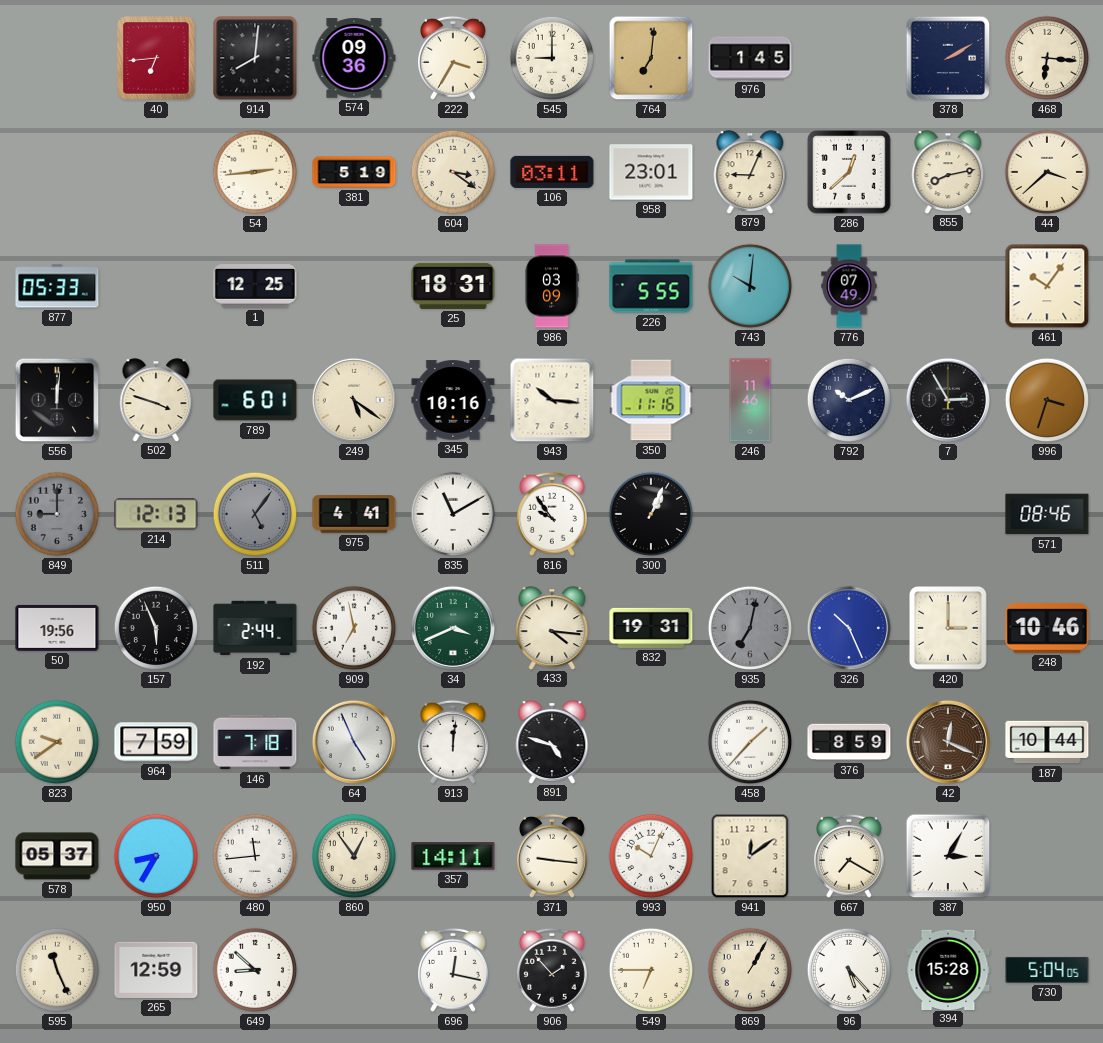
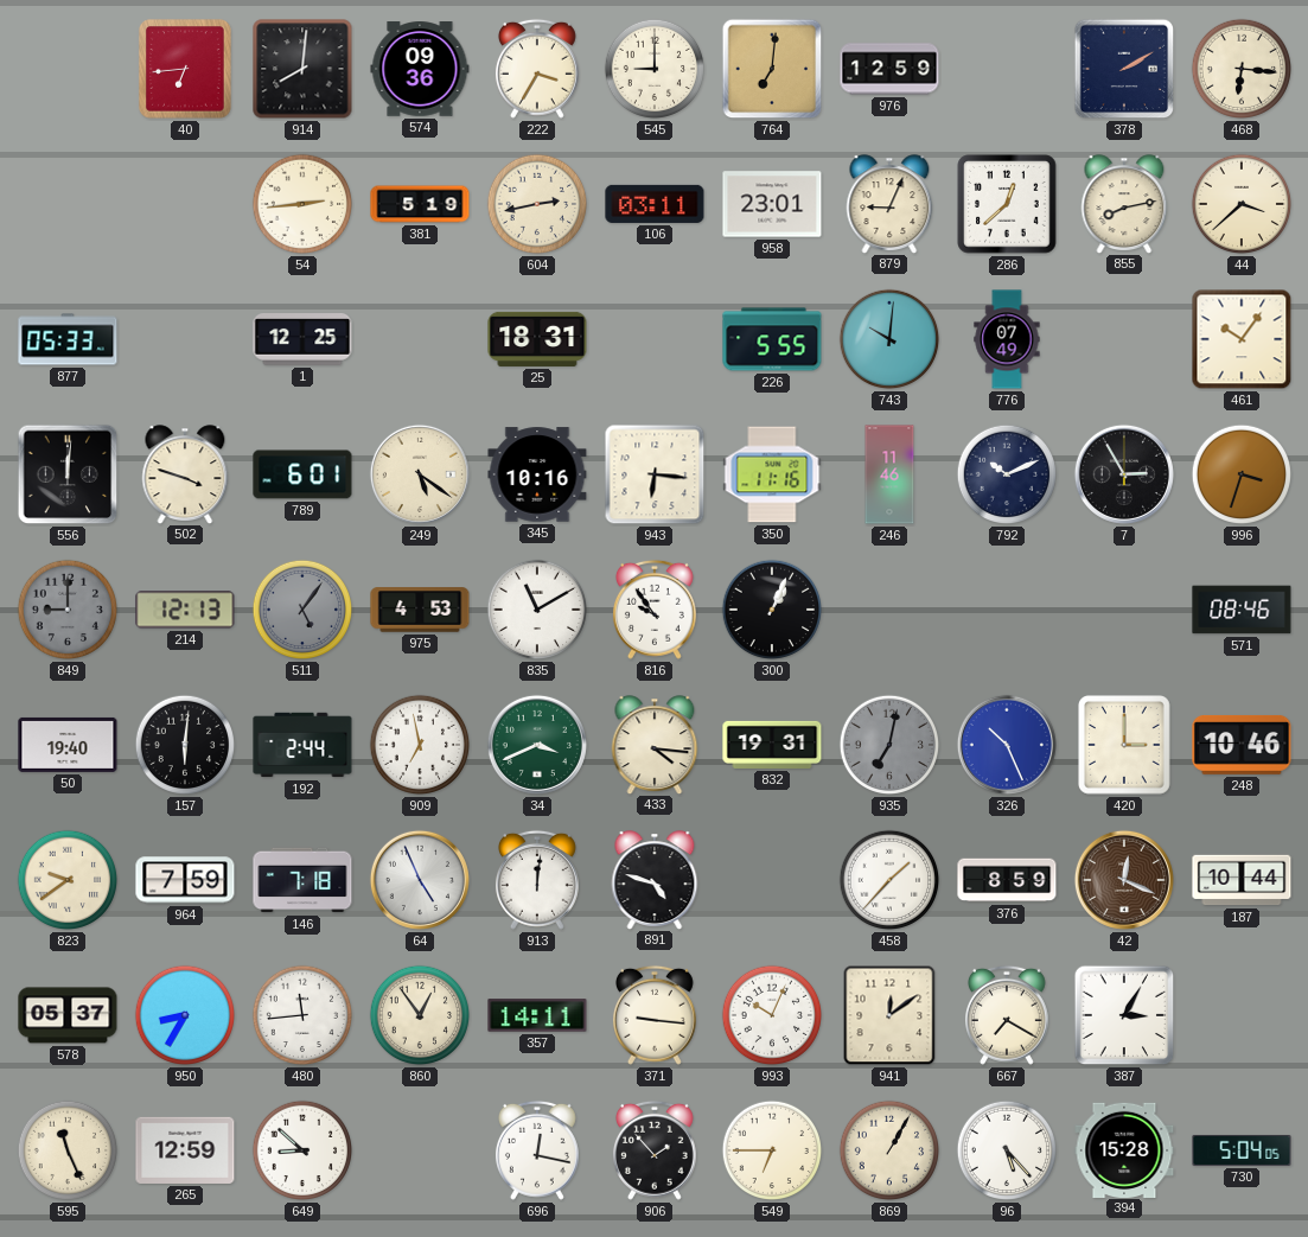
976: 1:45 -> 12:59
604: 3:21 -> 2:43
986: 03:09 -> none
943: 10:16 -> 6:16
975: 4:41 -> 4:53
50: 19:56 -> 19:40
157: 5:56 -> 6:01
